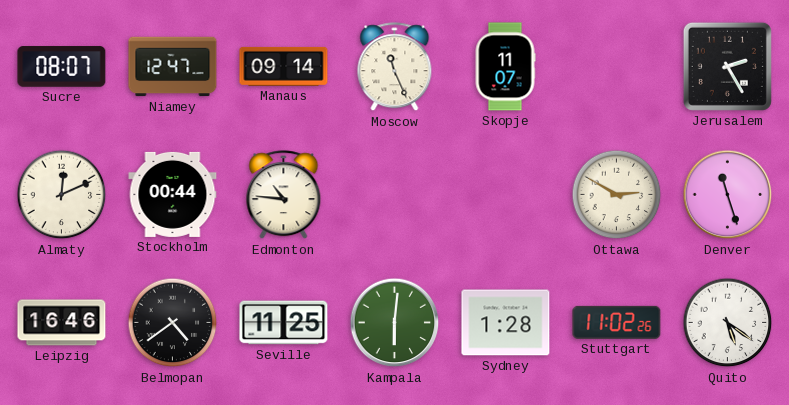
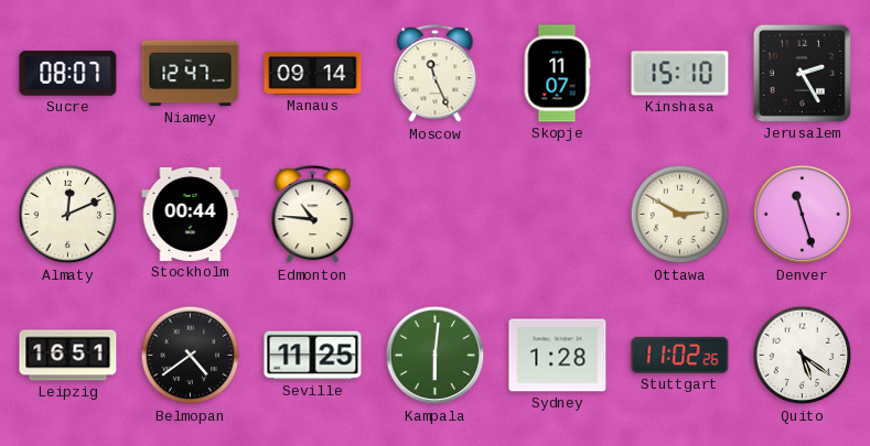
Kinshasa: none -> 15:10
Leipzig: 16:46 -> 16:51
